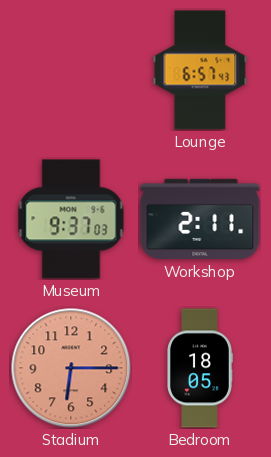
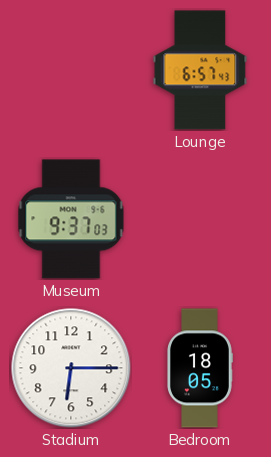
Workshop: 2:11 -> none
Stadium dial: salmon -> white
